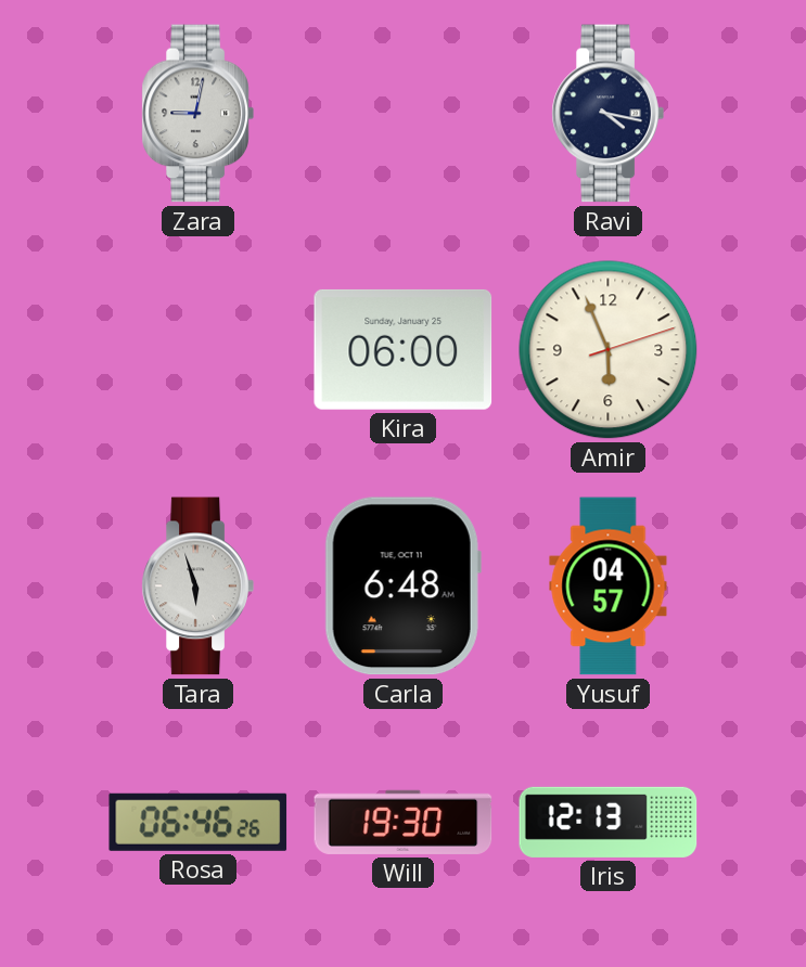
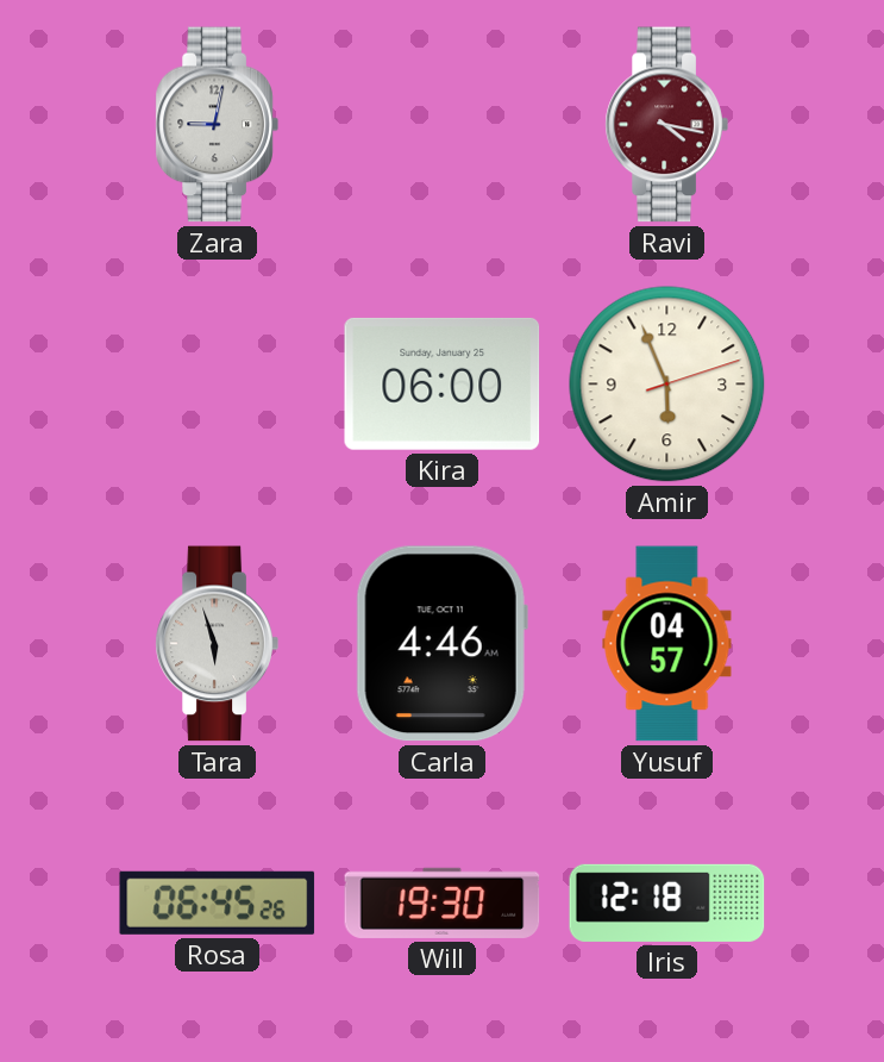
Ravi dial: navy -> burgundy
Carla: 6:48 -> 4:46
Rosa: 06:46 -> 06:45
Iris: 12:13 -> 12:18
